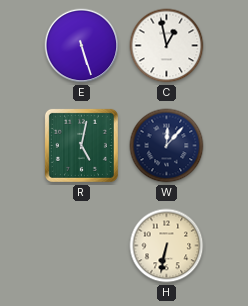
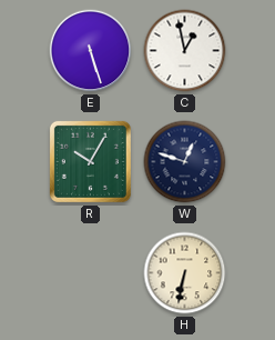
R: 5:02 -> 10:05
W: 12:07 -> 12:48
